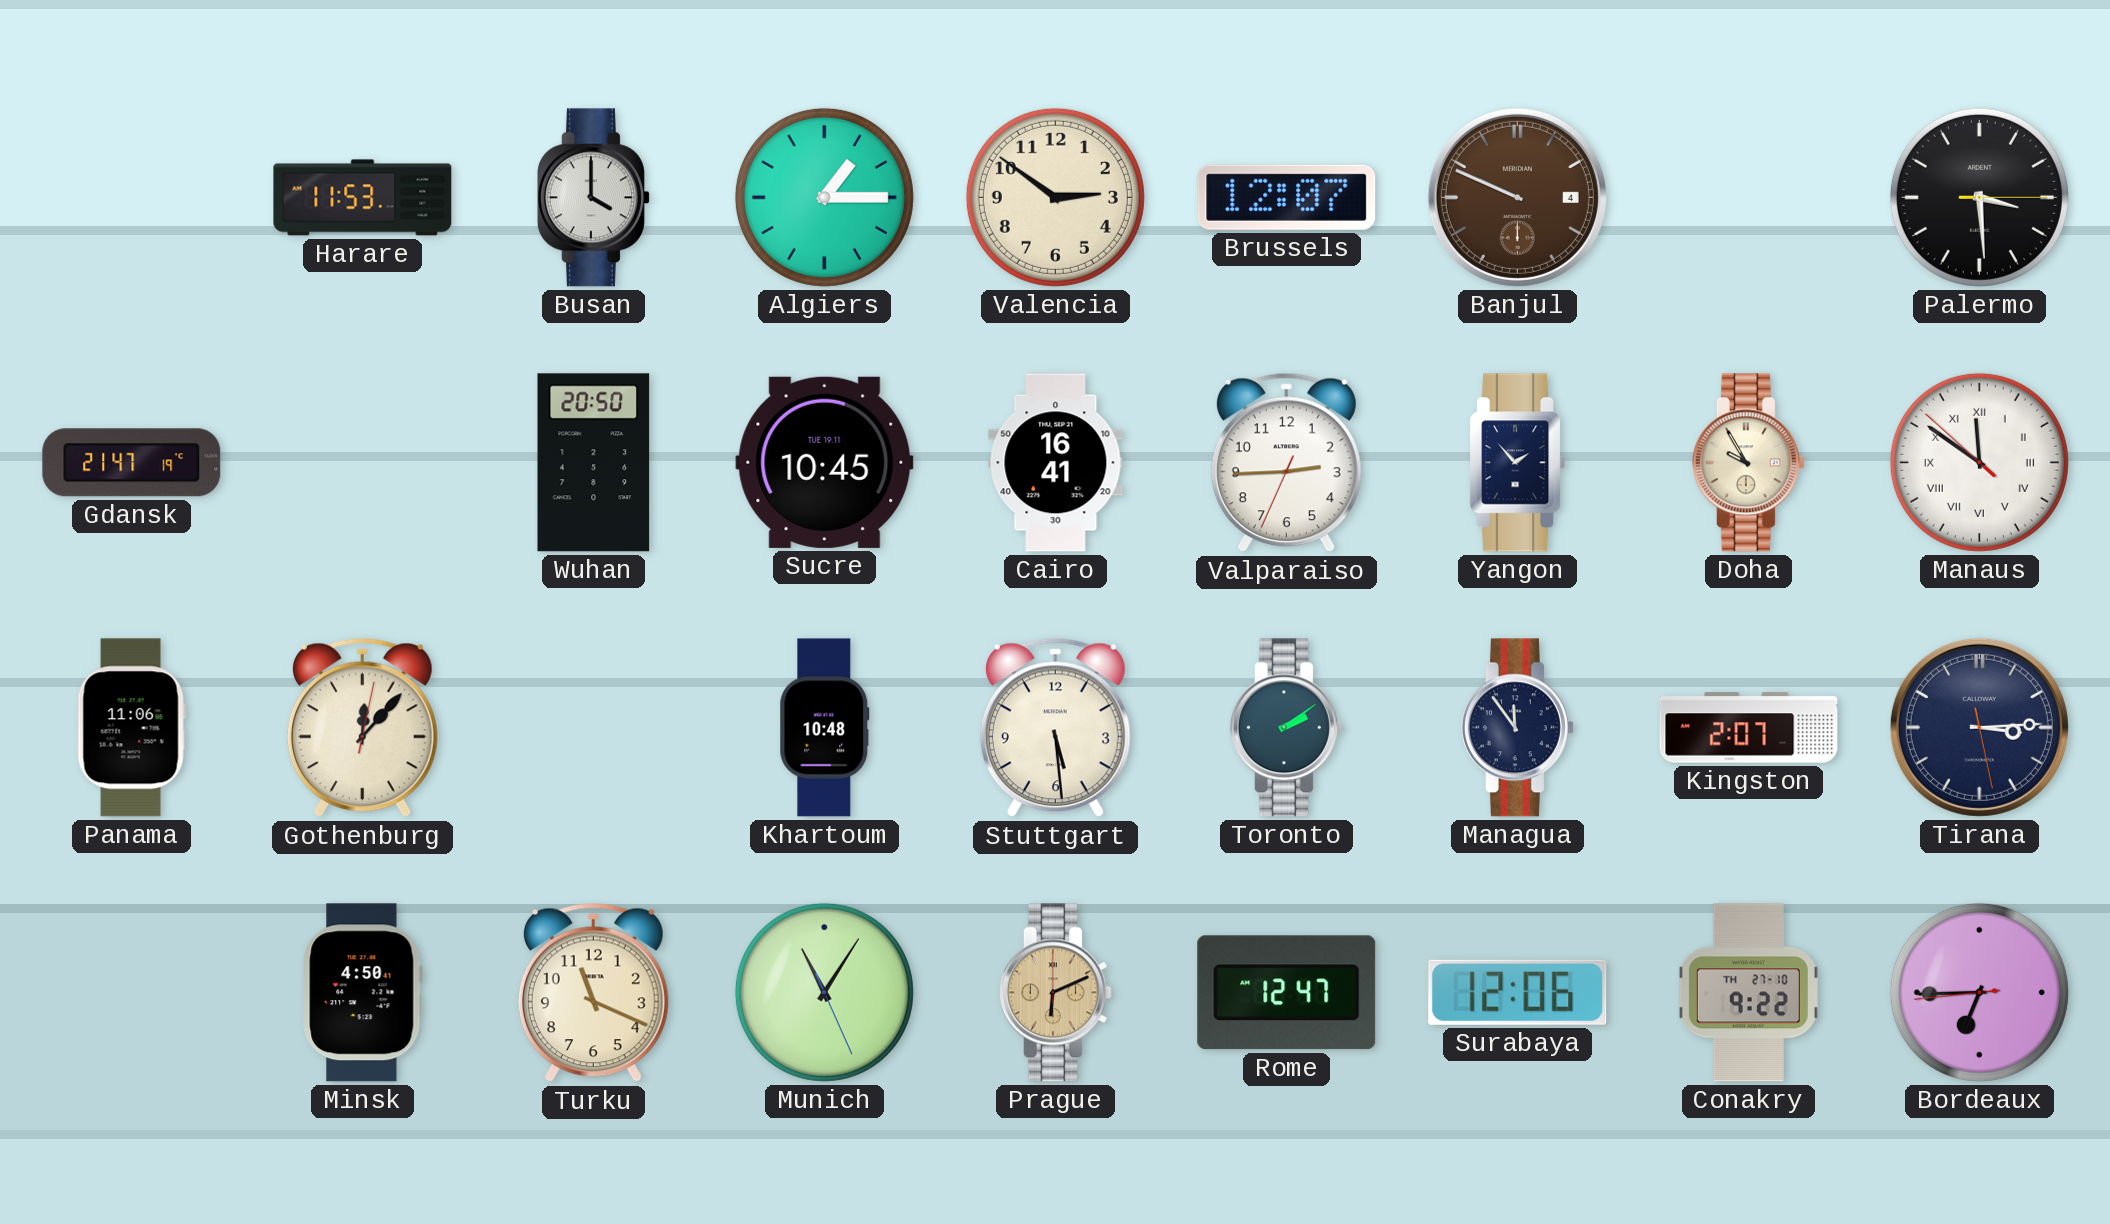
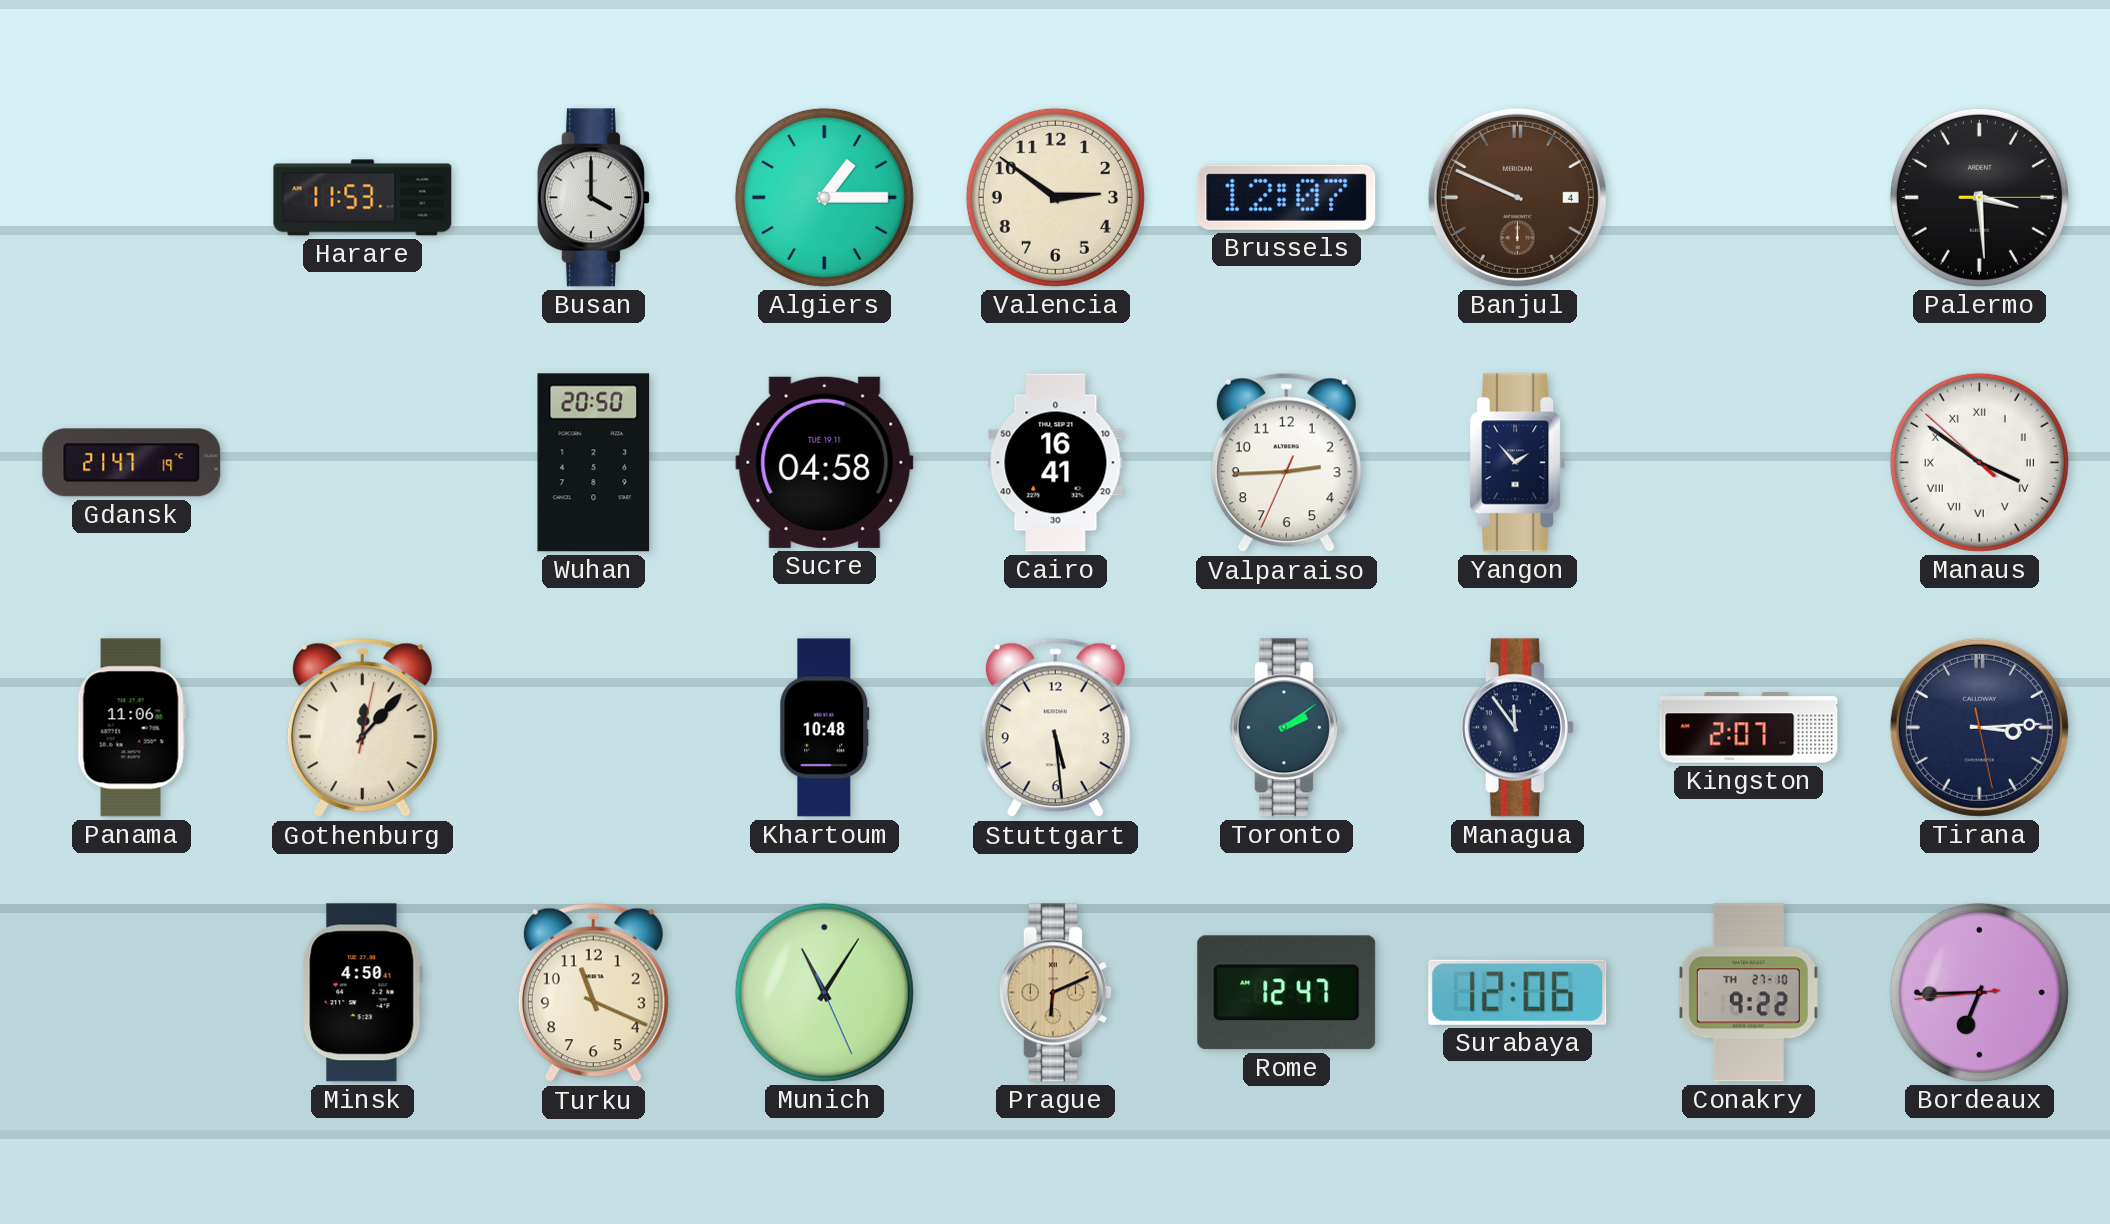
Sucre: 10:45 -> 04:58
Doha: 9:55 -> none
Manaus: 11:50 -> 3:50
